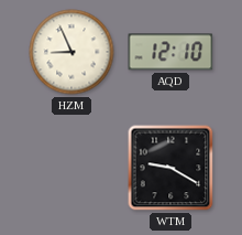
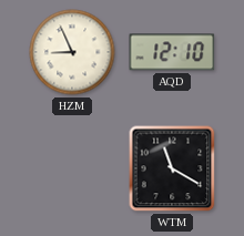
WTM: 9:20 -> 11:20
